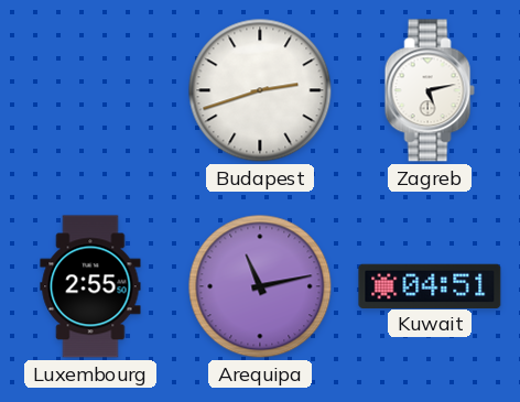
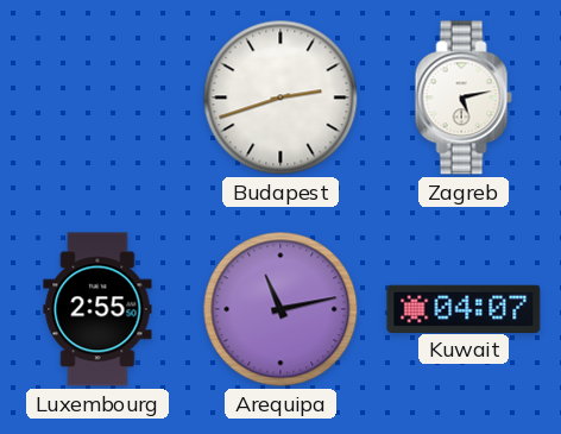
Kuwait: 04:51 -> 04:07
